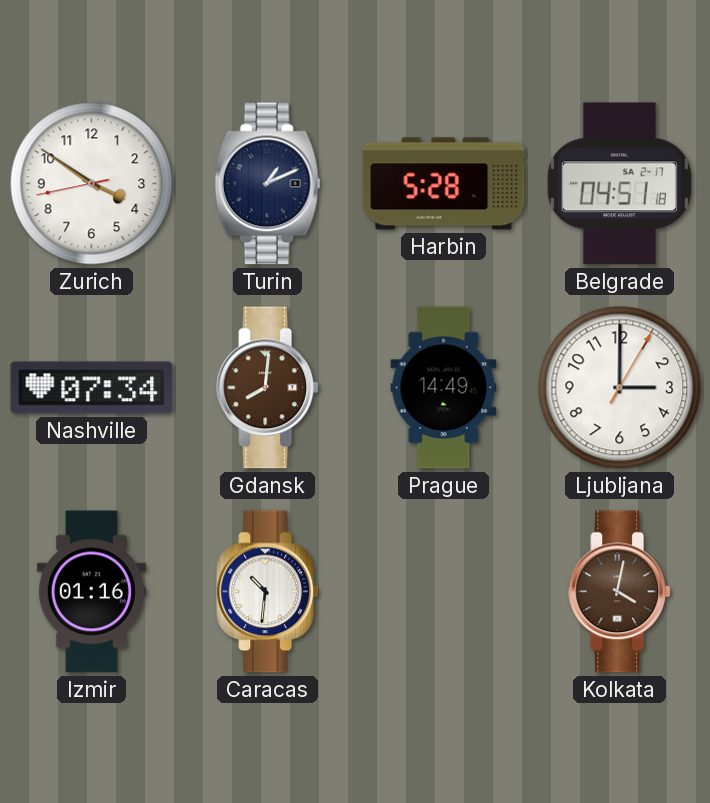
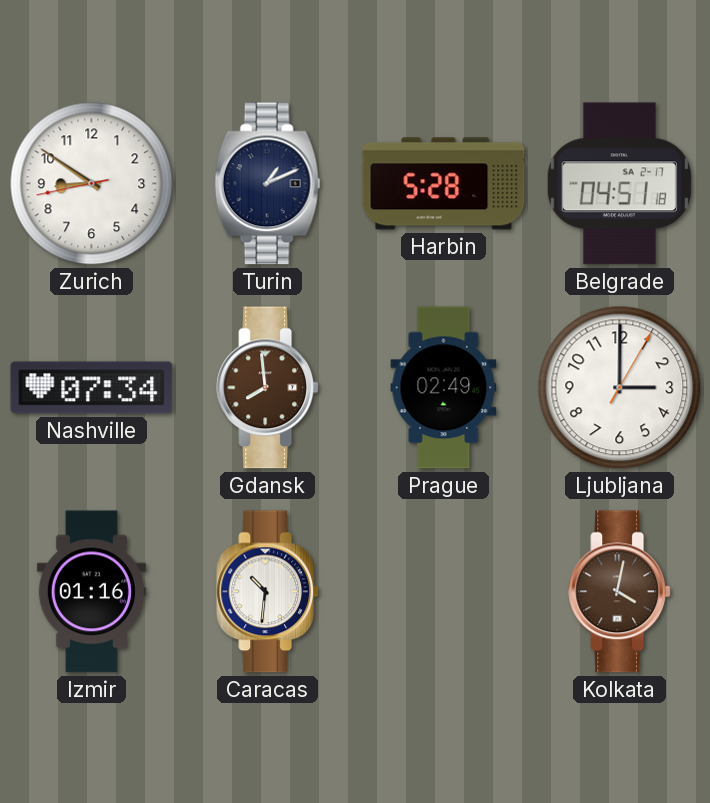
Zurich: 3:50 -> 8:50
Gdansk: 8:01 -> 7:59
Prague: 14:49 -> 02:49
